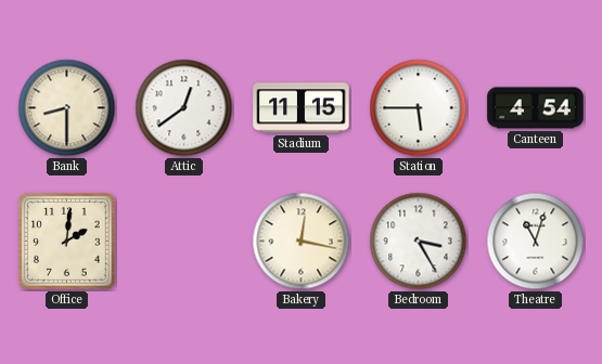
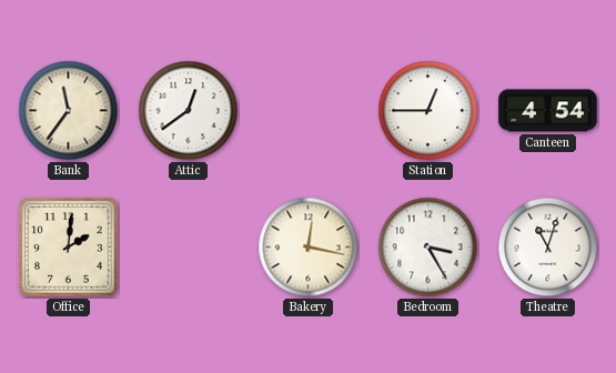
Bank: 8:30 -> 11:36
Stadium: 11:15 -> none
Station: 5:45 -> 12:45
